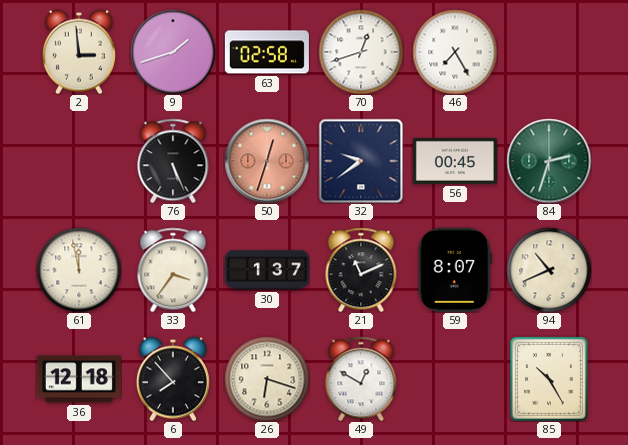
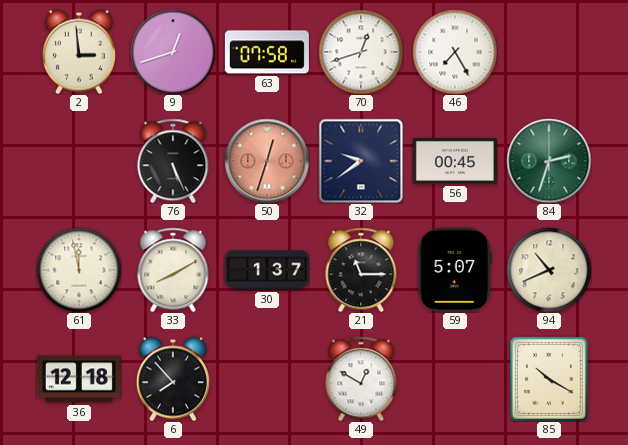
9: 1:42 -> 12:42
63: 02:58 -> 07:58
33: 3:36 -> 8:10
21: 11:11 -> 11:15
59: 8:07 -> 5:07
26: 6:18 -> none
85: 10:25 -> 10:20
